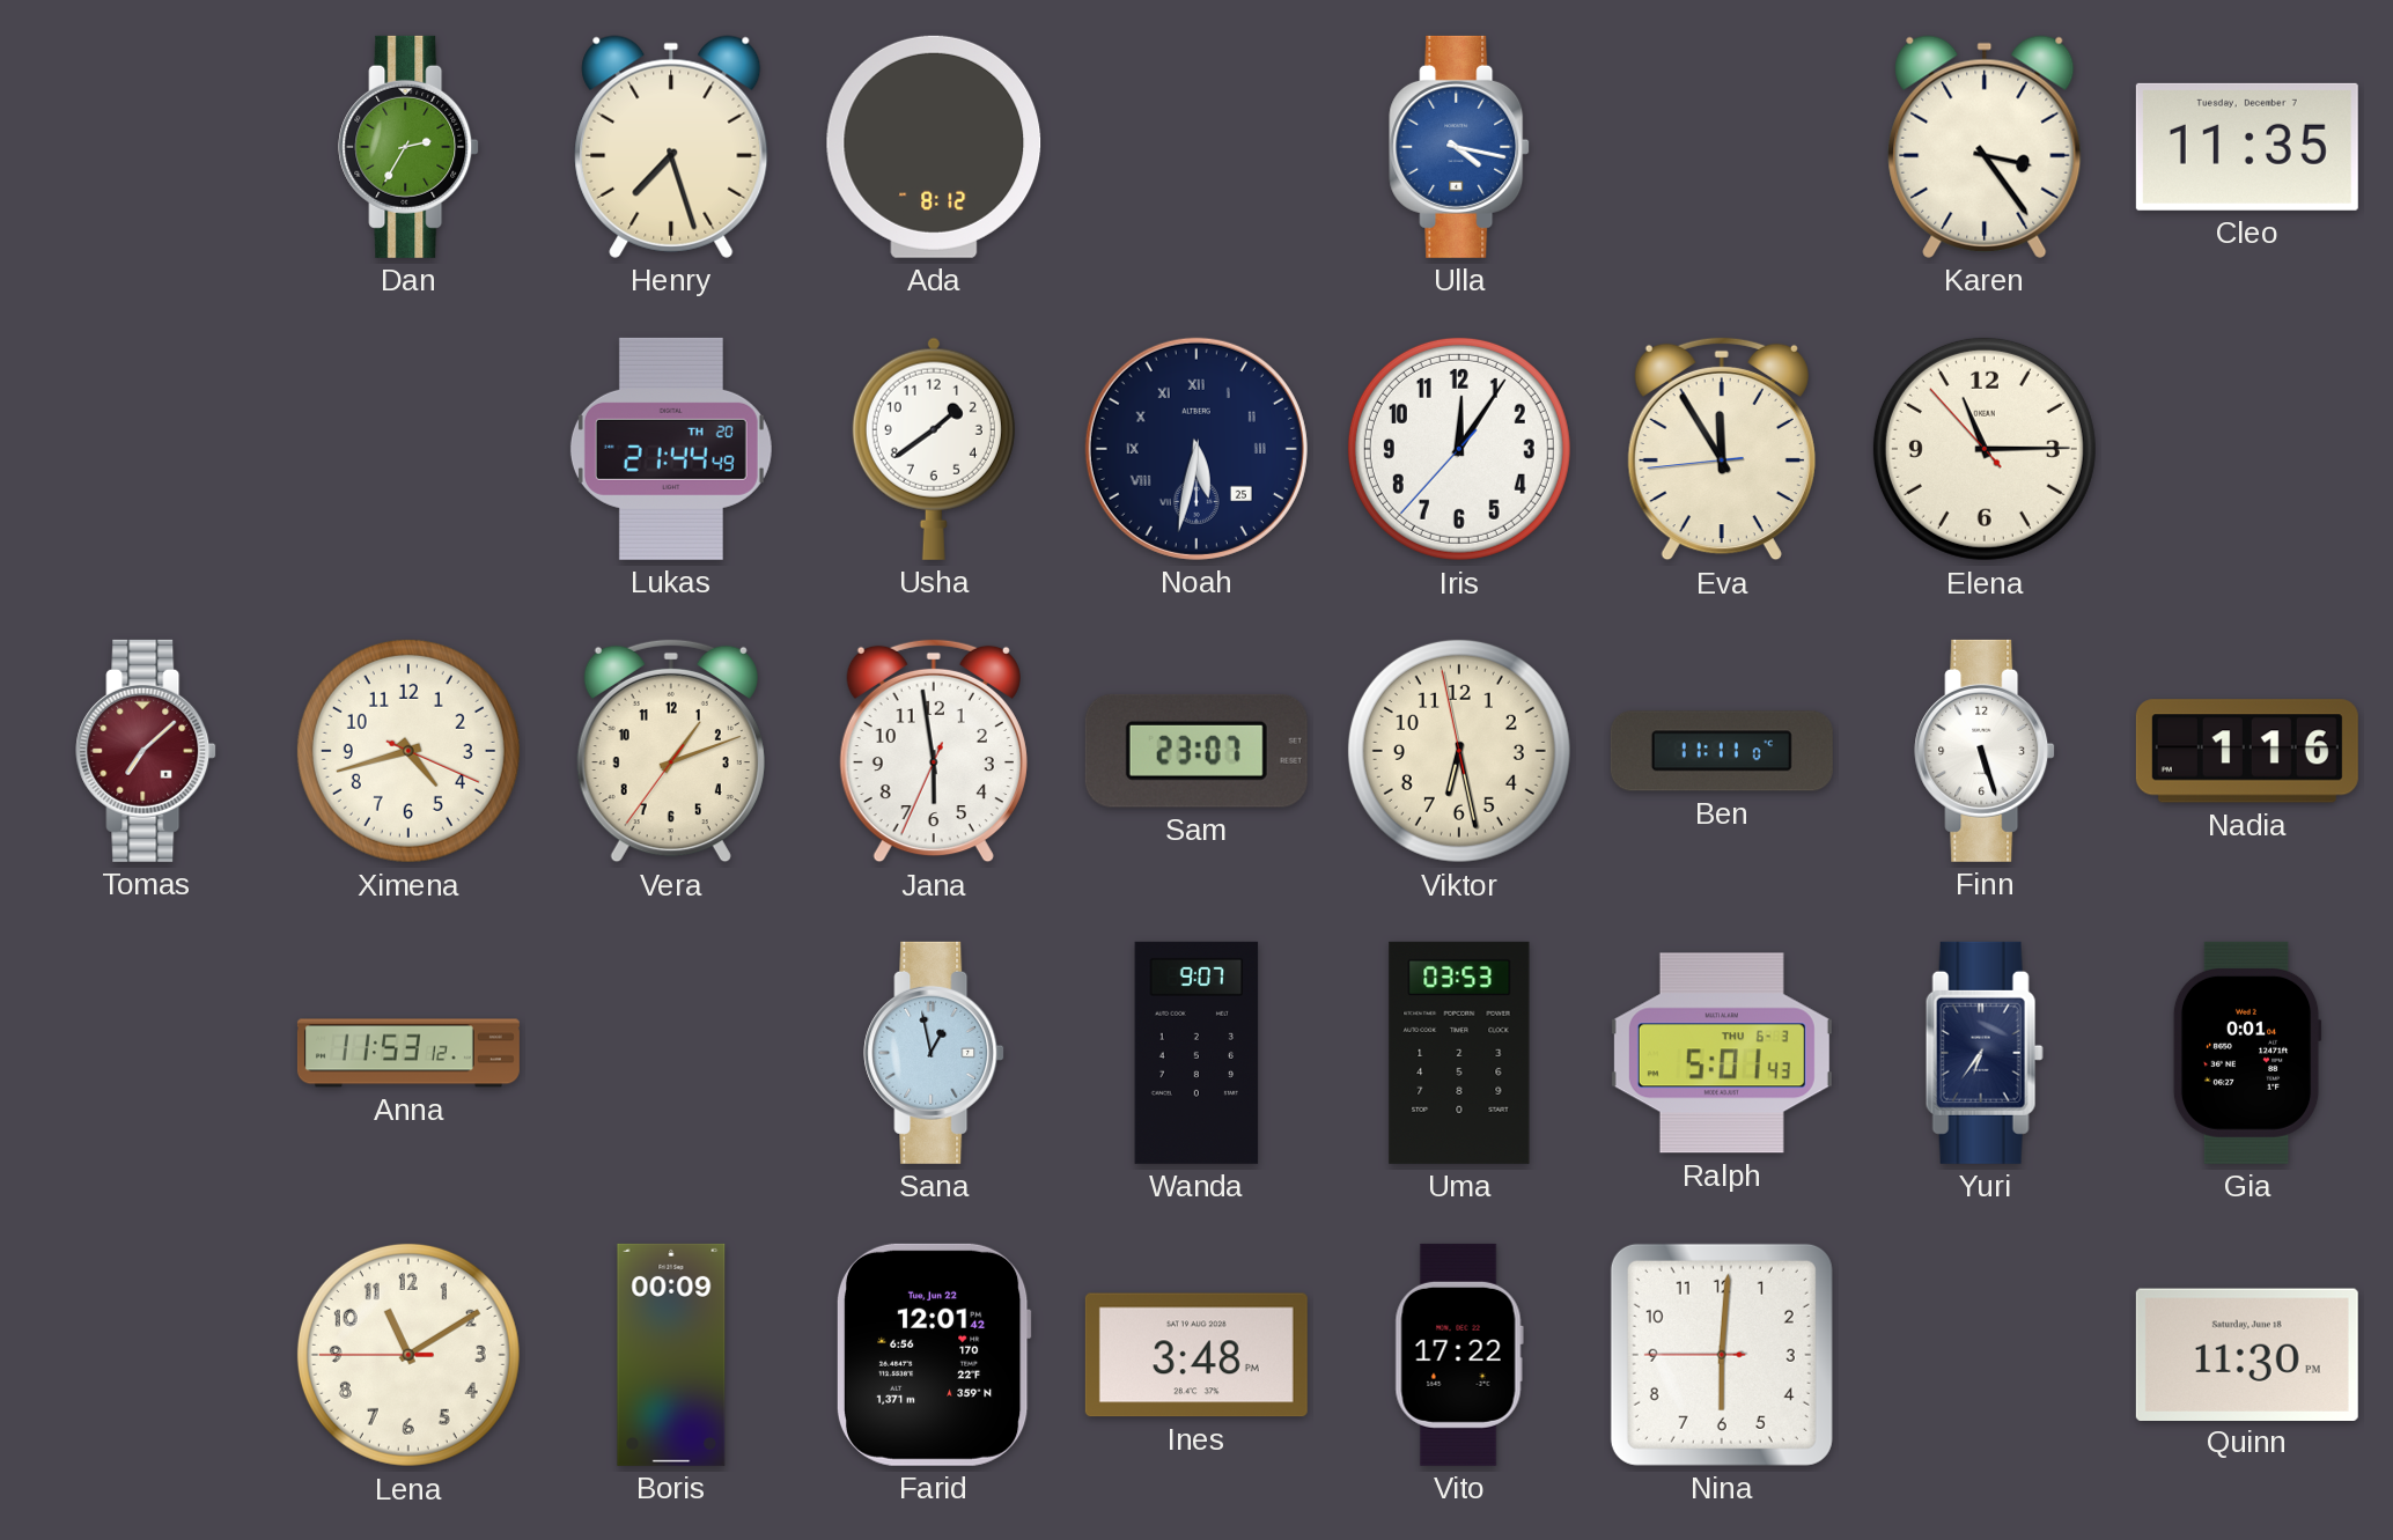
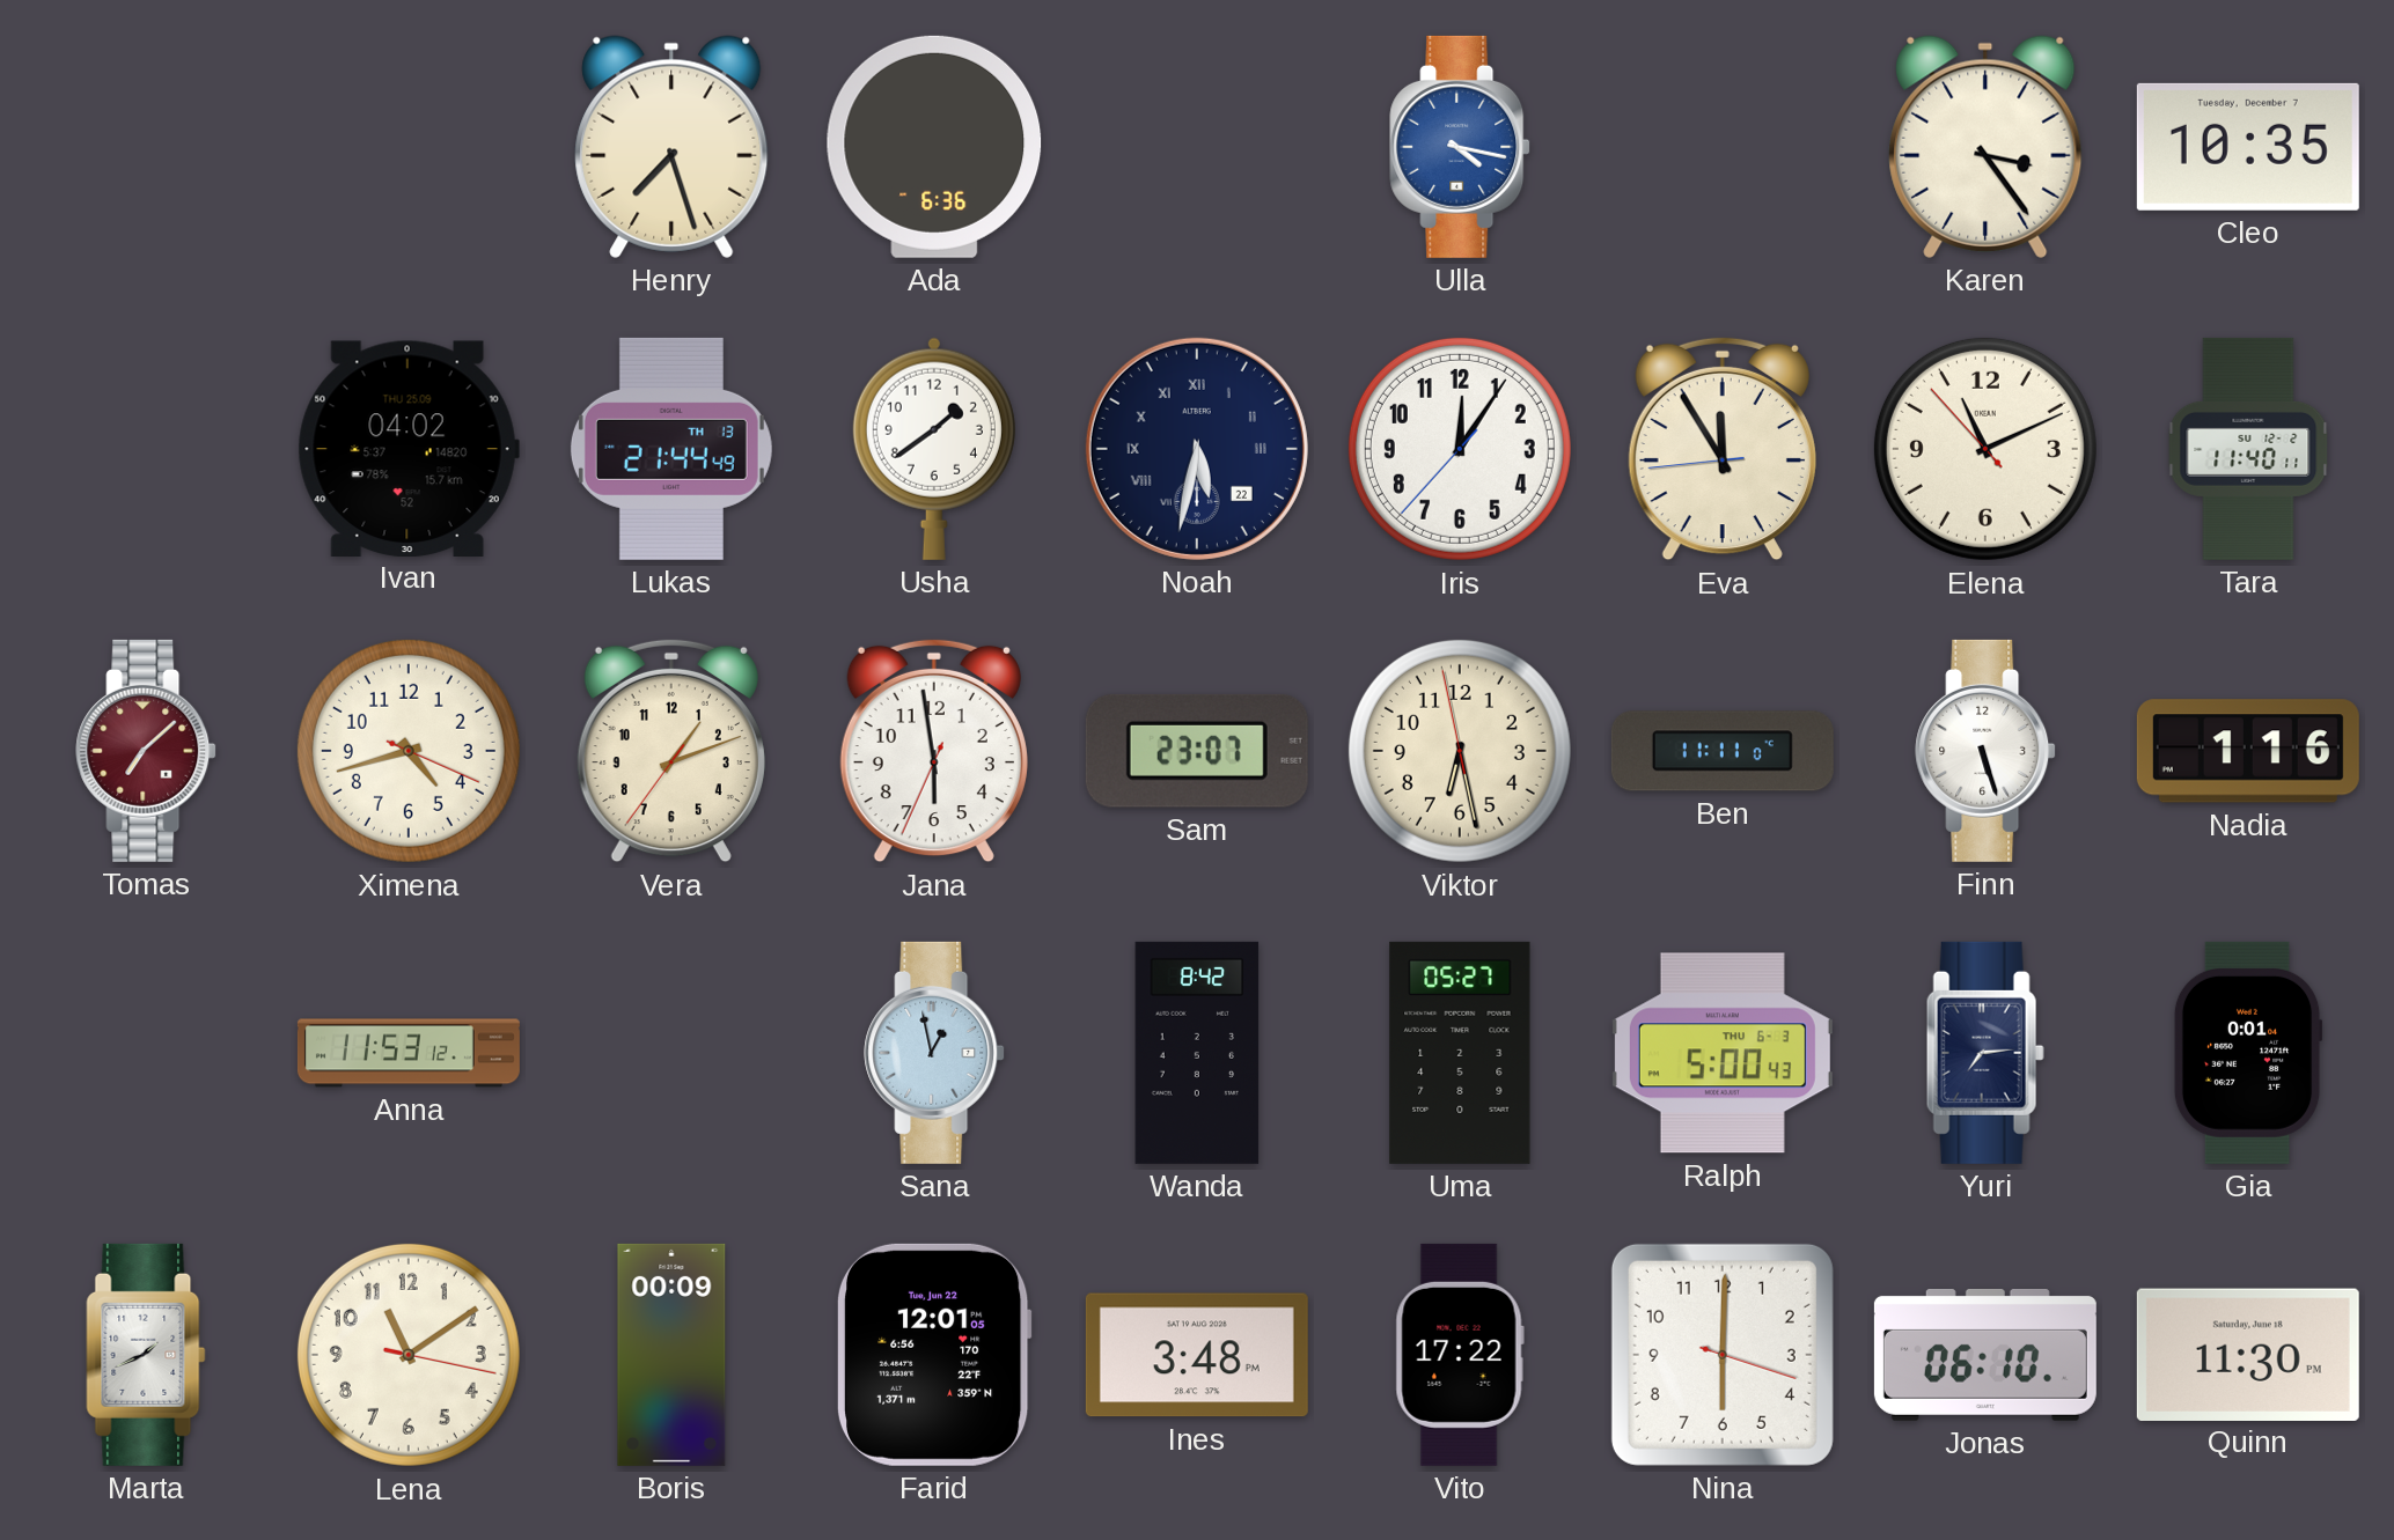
Dan: 2:35 -> none
Ada: 8:12 -> 6:36
Cleo: 11:35 -> 10:35
Ivan: none -> 04:02
Lukas date: TH 20 -> TH 13
Noah date: 25 -> 22
Elena: 11:14 -> 11:10
Tara: none -> 11:40
Wanda: 9:07 -> 8:42
Uma: 03:53 -> 05:27
Ralph: 5:01 -> 5:00
Yuri: 6:36 -> 7:14
Marta: none -> 1:41
Lena: 11:09:45 -> 11:09:17
Farid: 12:01:42 -> 12:01:05
Nina: 6:00:45 -> 6:00:18
Jonas: none -> 06:10
